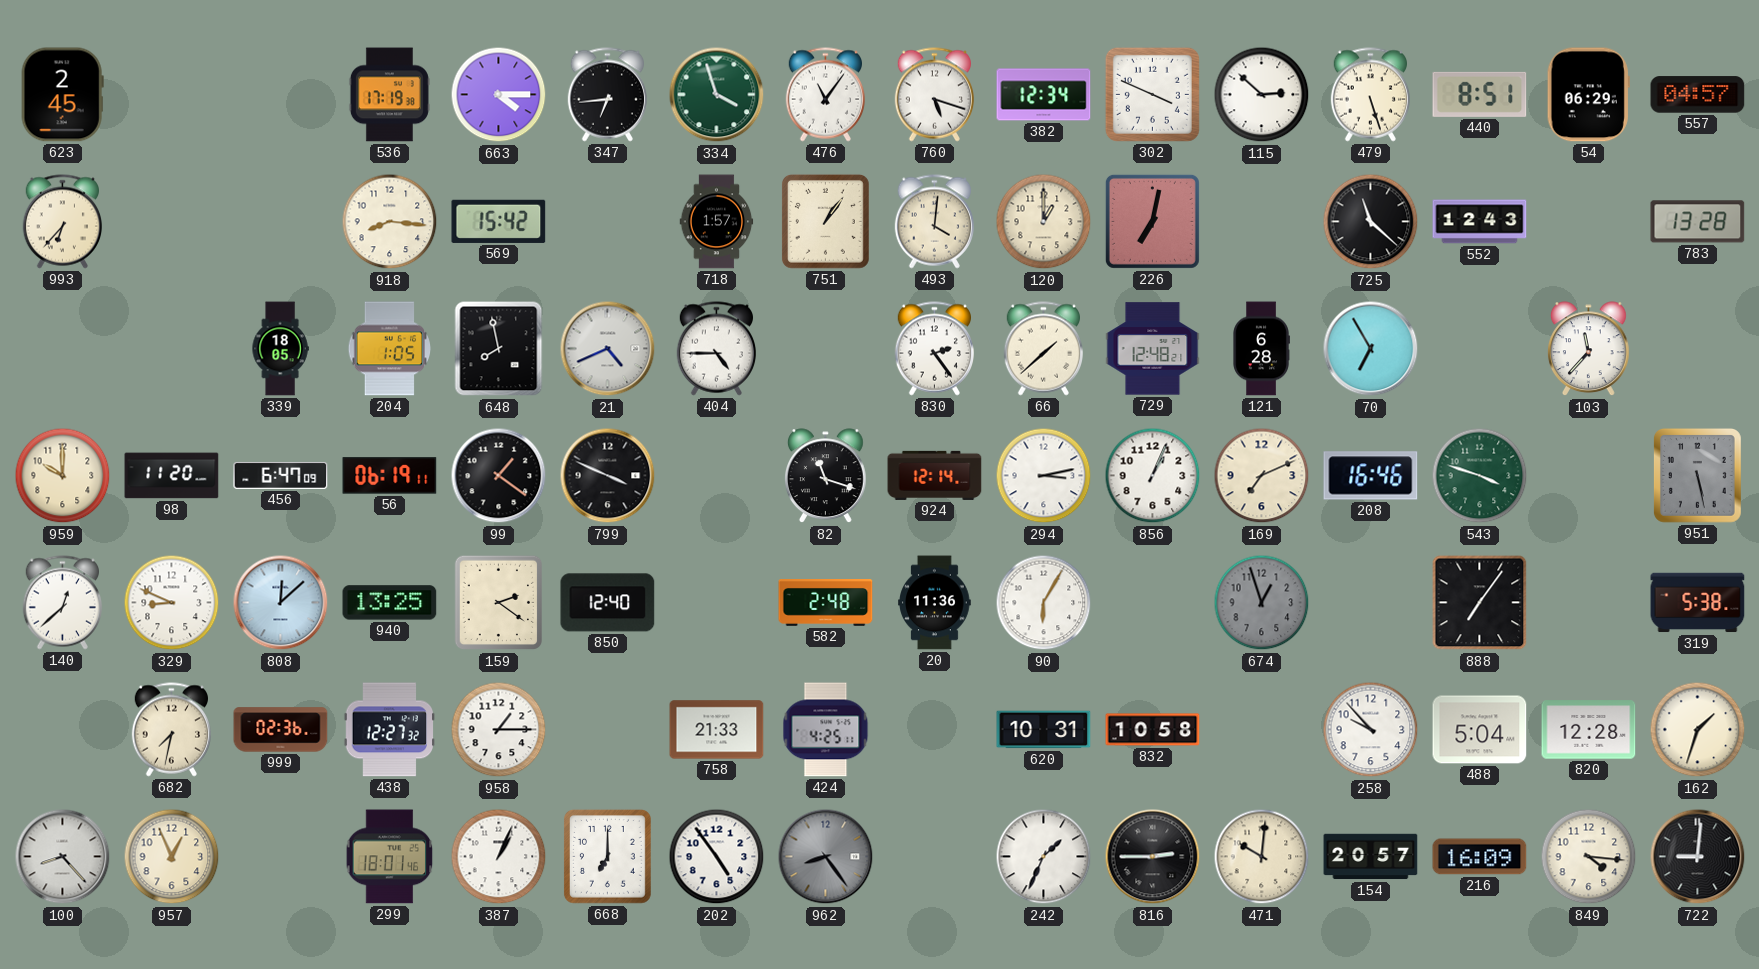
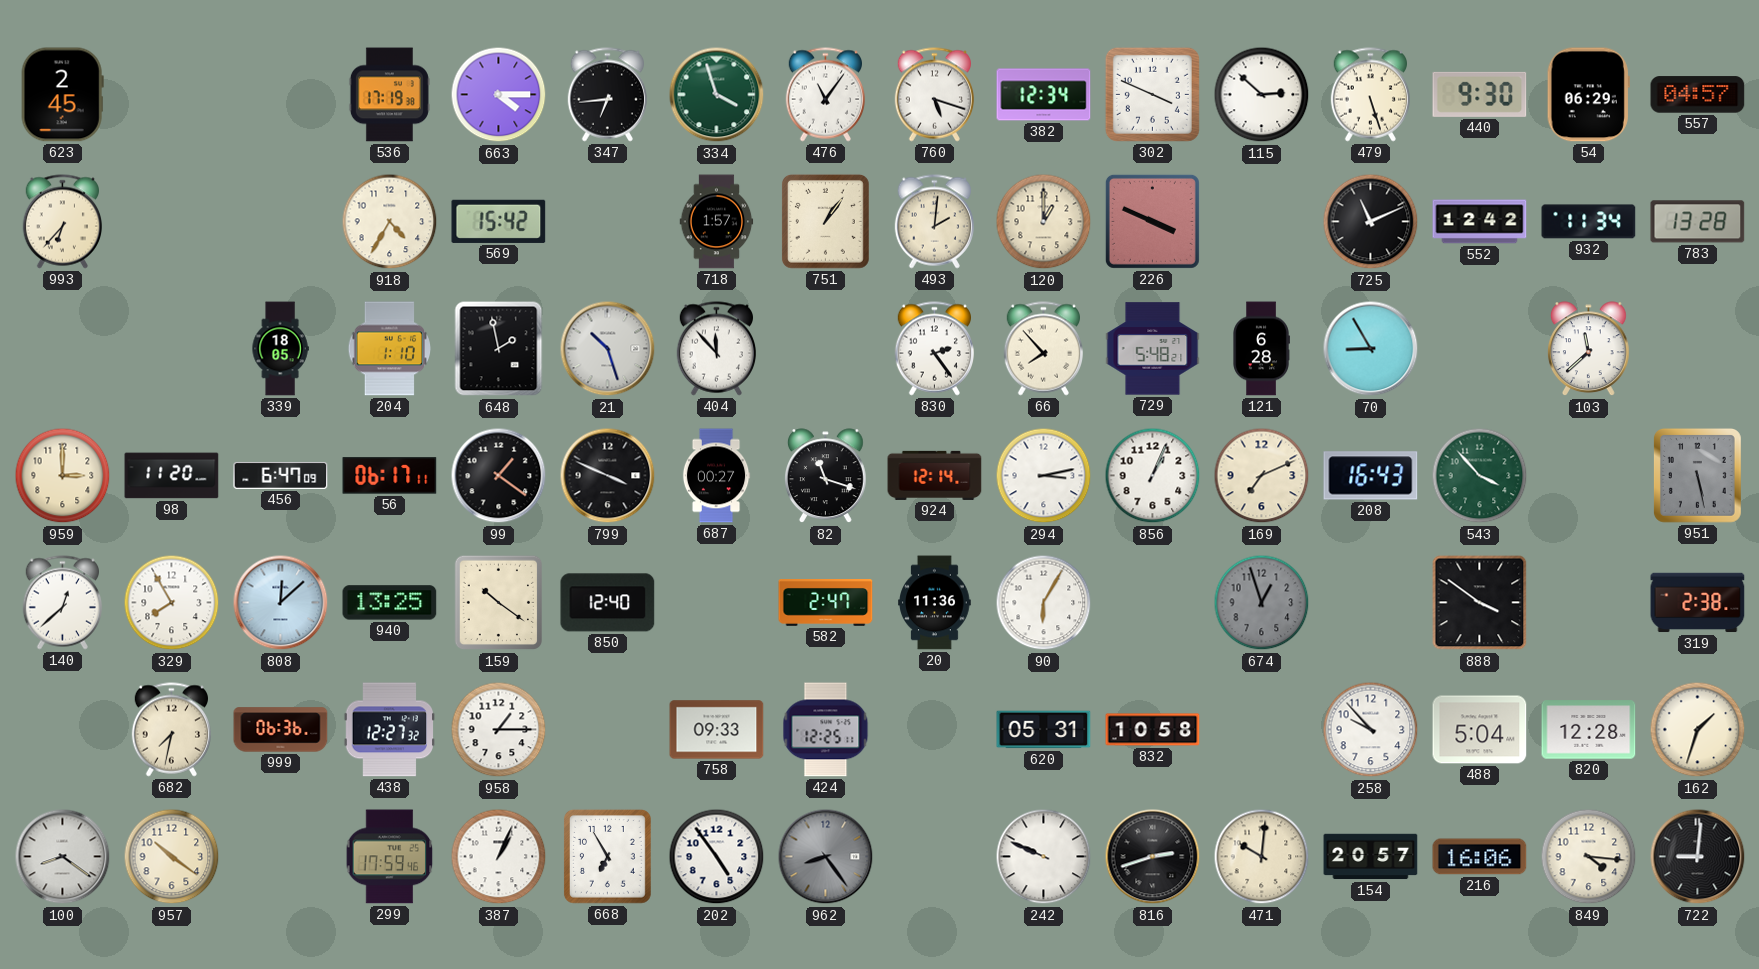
440: 8:51 -> 9:30
918: 8:16 -> 4:35
493: 4:01 -> 2:01
226: 7:02 -> 3:49
725: 11:22 -> 11:11
552: 12:43 -> 12:42
932: none -> 11:34
204: 1:05 -> 1:10
648: 7:58 -> 1:58
21: 4:41 -> 10:27
404: 4:45 -> 11:53
66: 1:38 -> 7:53
729: 12:48 -> 5:48
70: 6:55 -> 8:55
103: 11:37 -> 11:38
959: 10:00 -> 3:00
56: 06:19 -> 06:17
687: none -> 00:27
208: 16:46 -> 16:43
543: 3:48 -> 3:53
329: 8:49 -> 7:55
159: 2:21 -> 10:21
582: 2:48 -> 2:47
888: 7:06 -> 3:51
319: 5:38 -> 2:38
999: 02:36 -> 06:36
758: 21:33 -> 09:33
424: 4:25 -> 12:25
620: 10:31 -> 05:31
100: 8:23 -> 8:21
957: 12:56 -> 10:21
299: 18:01 -> 17:59
668: 7:00 -> 6:55
242: 1:34 -> 9:49
816: 2:45 -> 2:42
216: 16:09 -> 16:06
